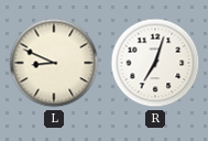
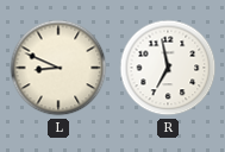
R: 7:03 -> 6:58
